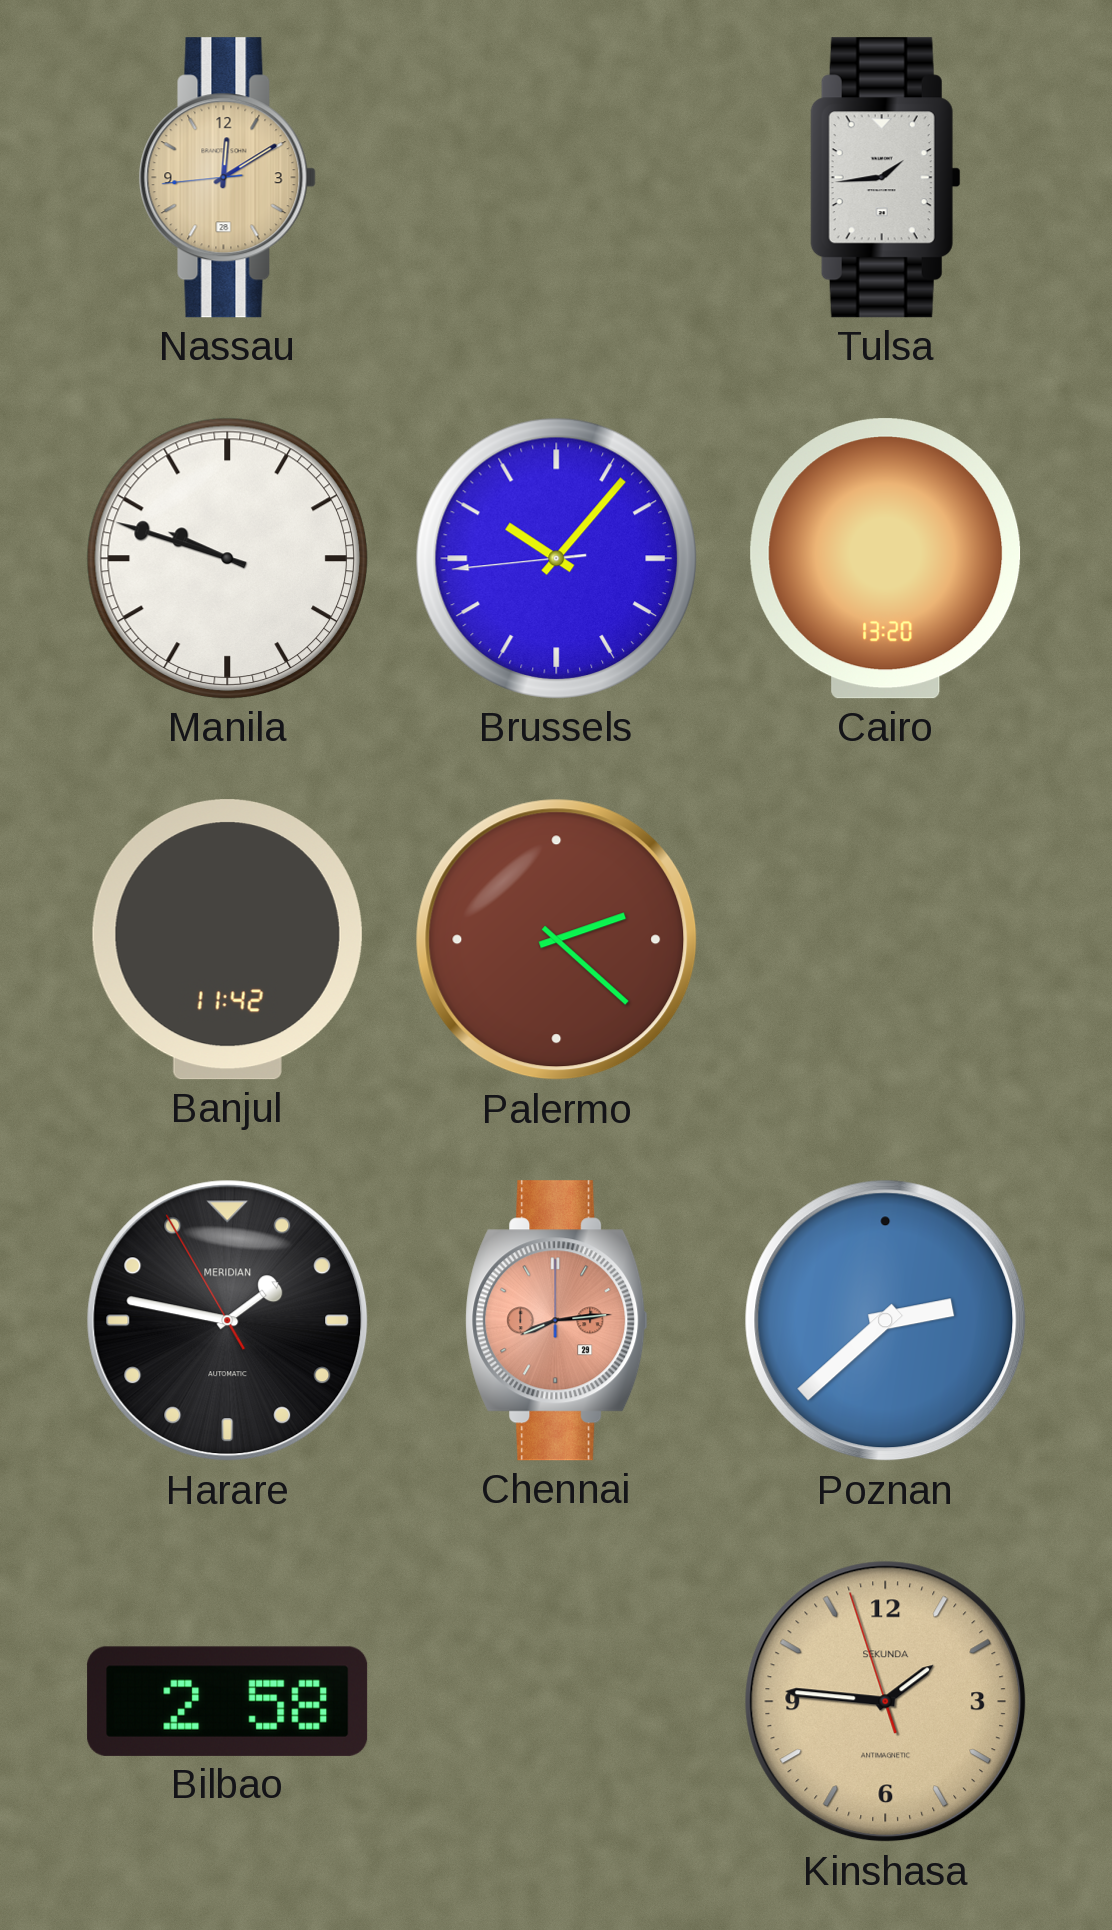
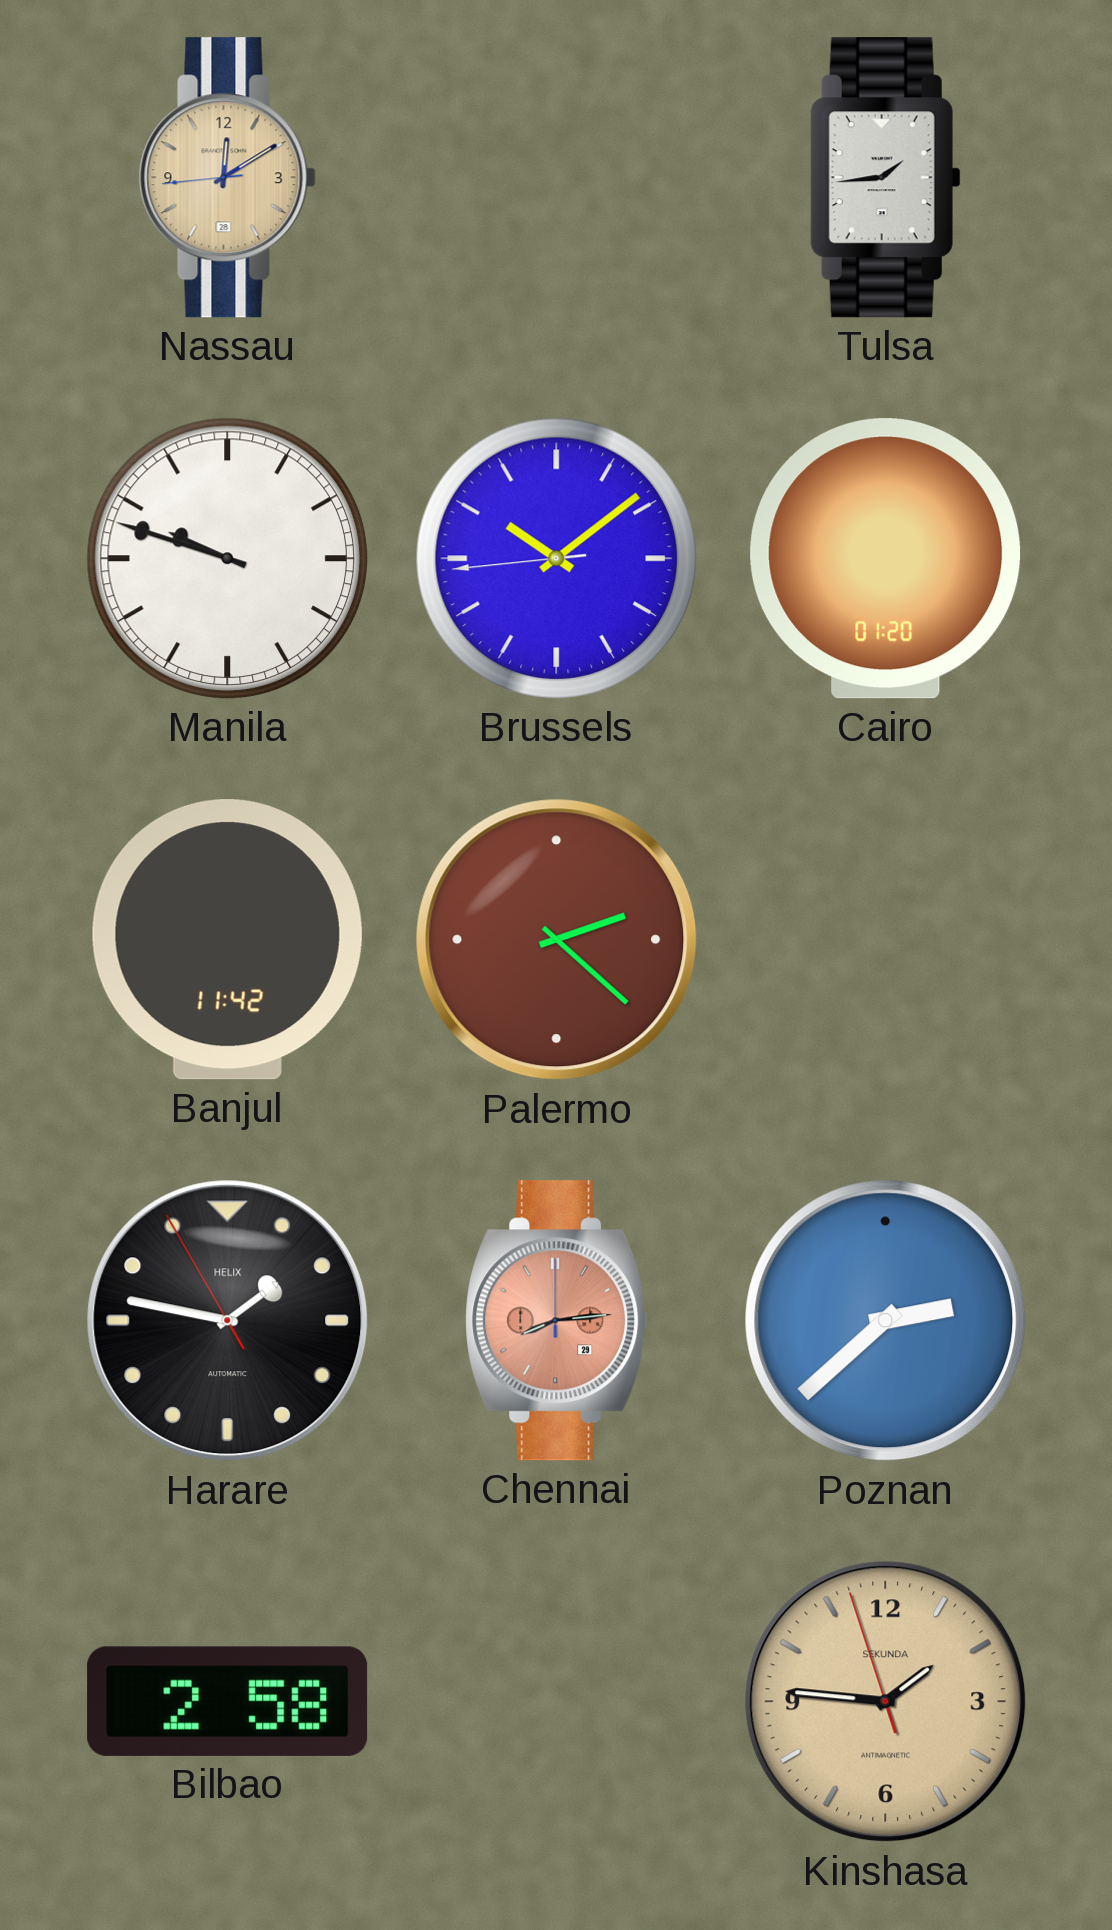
Brussels: 10:06 -> 10:08
Cairo: 13:20 -> 01:20
Harare brand: MERIDIAN -> HELIX
